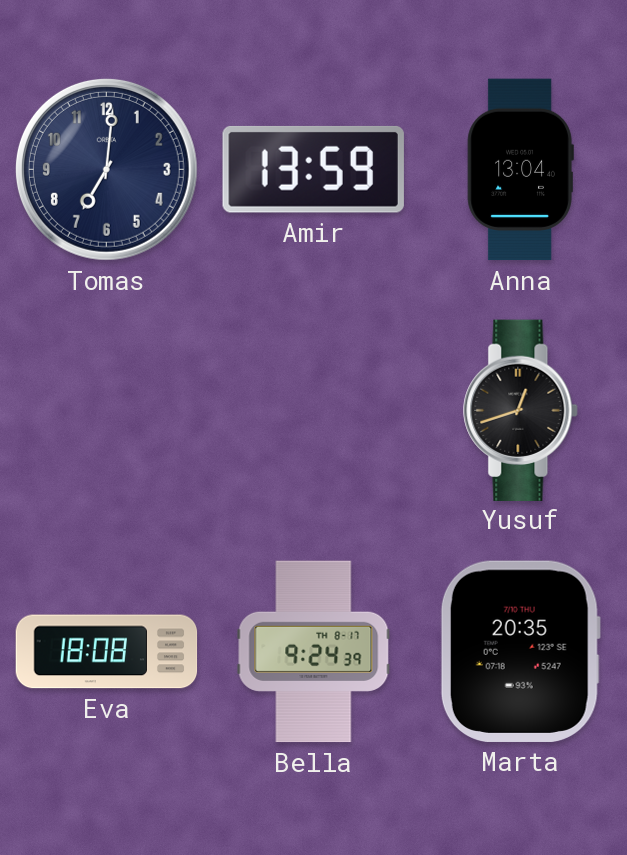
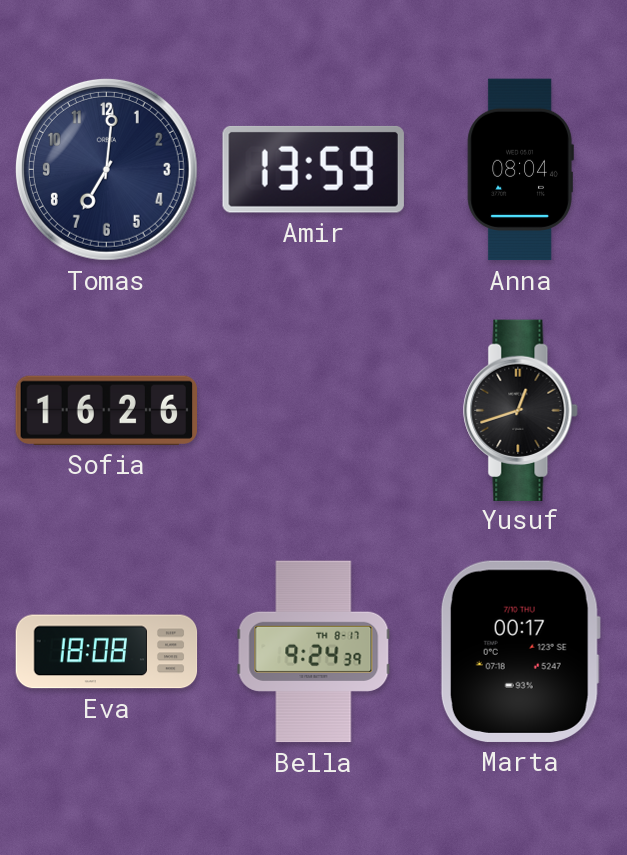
Anna: 13:04 -> 08:04
Sofia: none -> 16:26
Marta: 20:35 -> 00:17
